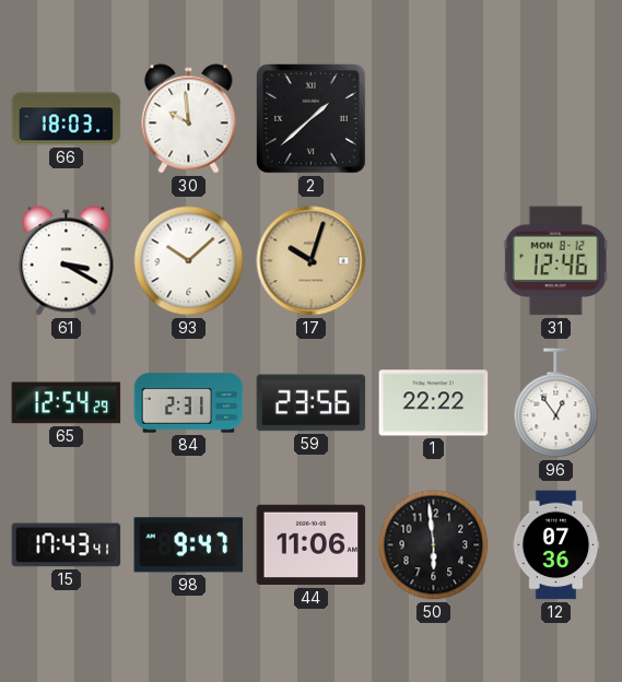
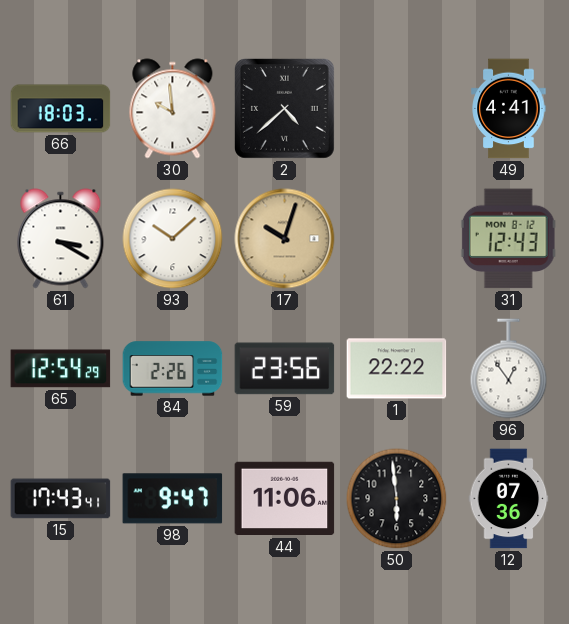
2: 1:38 -> 4:38
49: none -> 4:41
31: 12:46 -> 12:43
84: 2:31 -> 2:26
